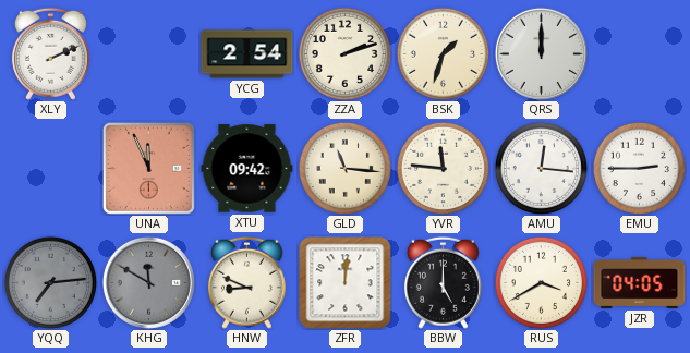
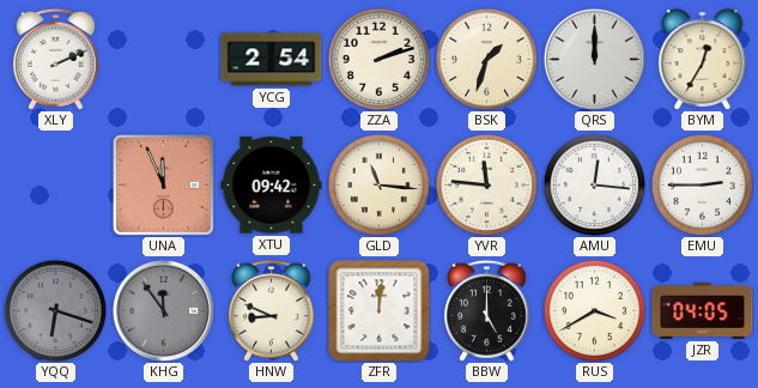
BYM: none -> 12:35
YQQ: 7:14 -> 6:18
KHG: 11:50 -> 11:54
